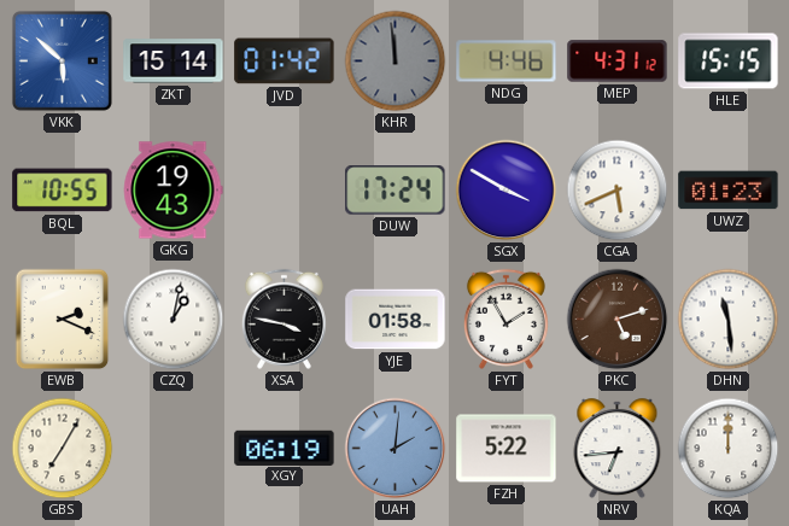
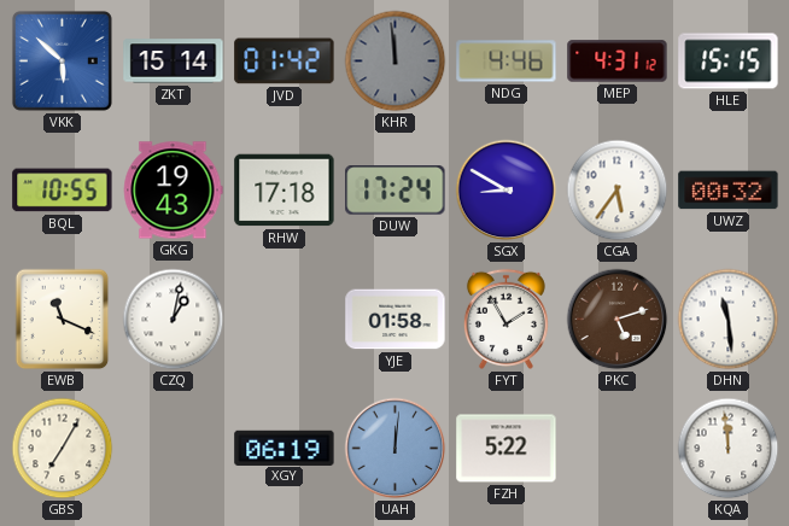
RHW: none -> 17:18
SGX: 3:50 -> 8:50
CGA: 5:41 -> 5:36
UWZ: 01:23 -> 00:32
EWB: 2:19 -> 11:19
XSA: 3:47 -> none
UAH: 2:01 -> 12:01
NRV: 6:44 -> none
KQA: 12:00 -> 11:59
